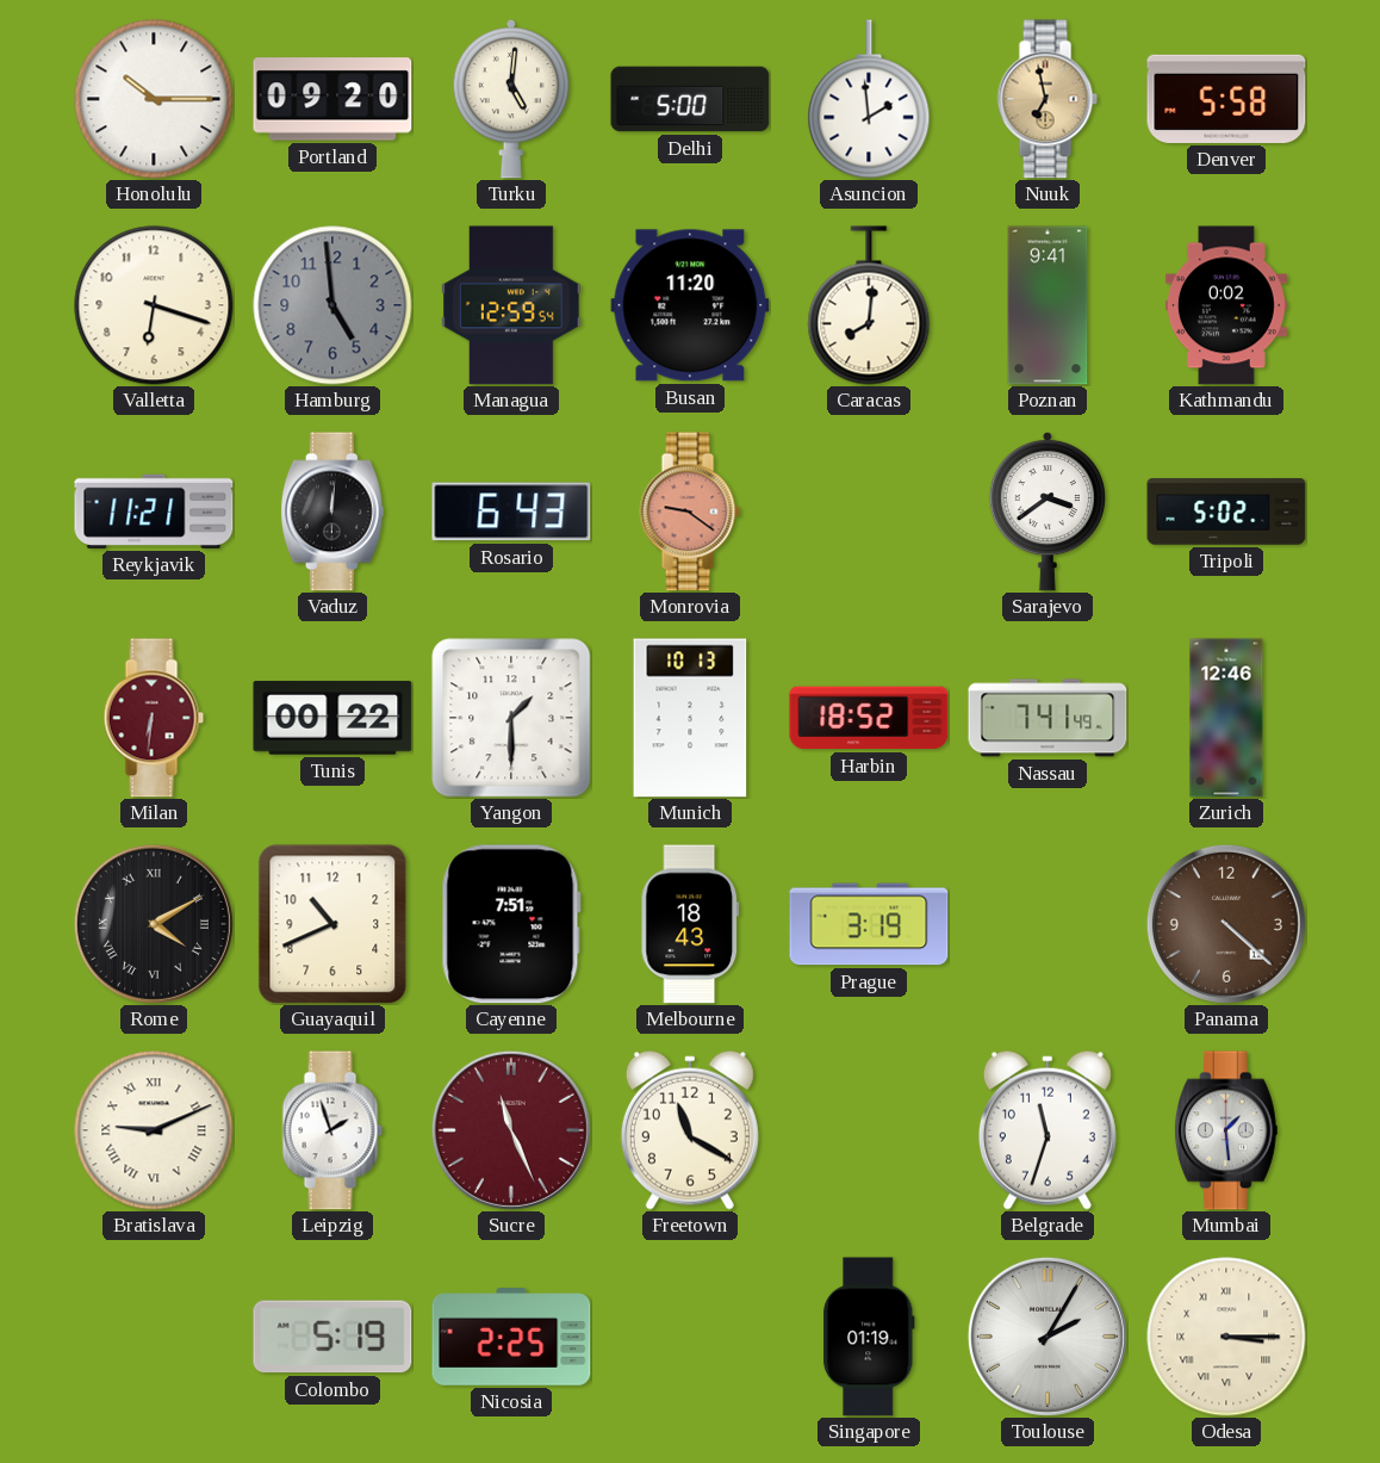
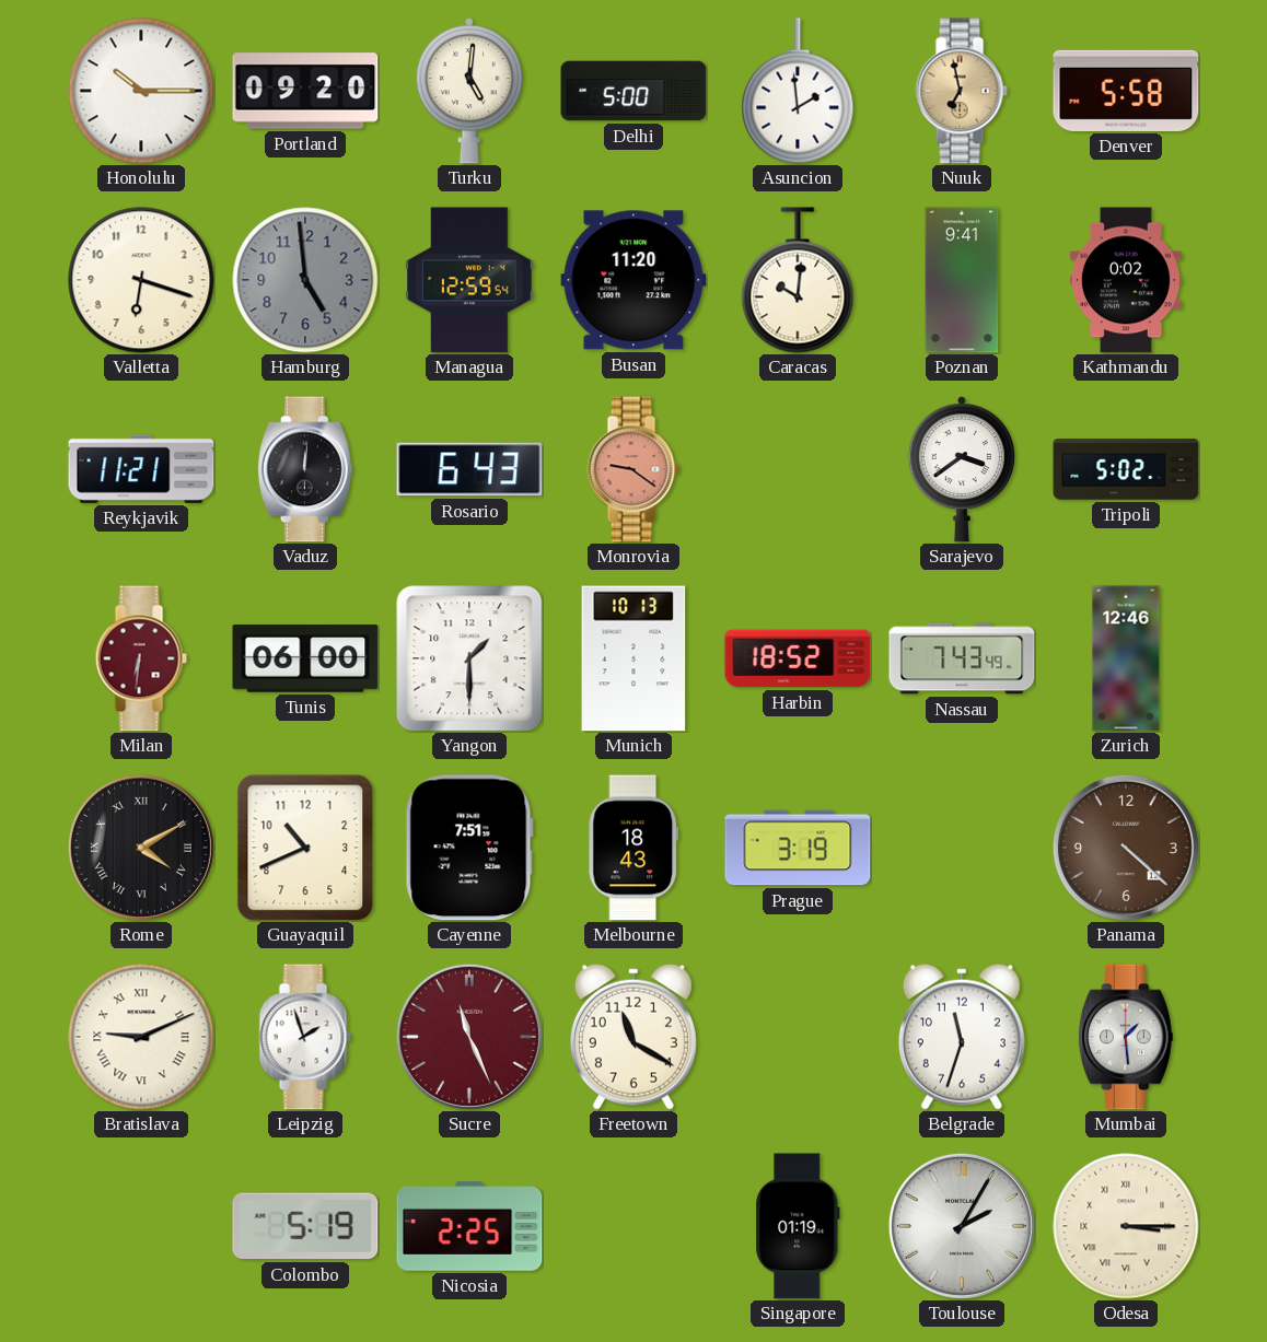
Caracas: 8:01 -> 10:01
Tunis: 00:22 -> 06:00
Nassau: 7:41 -> 7:43
